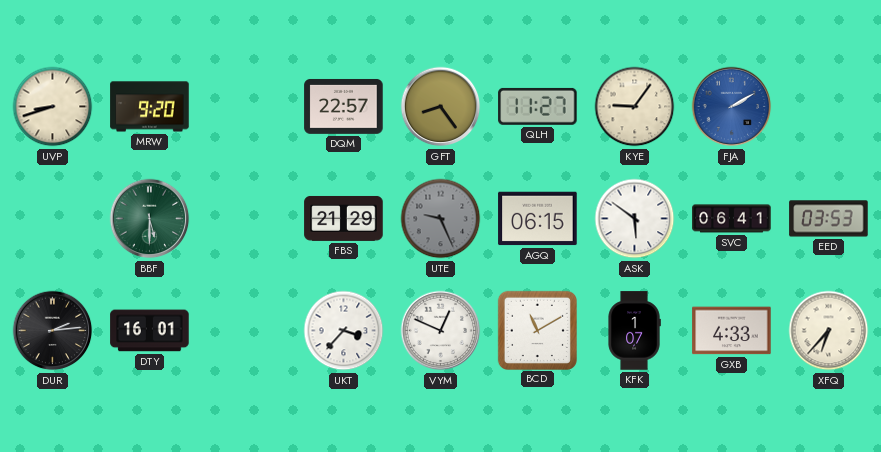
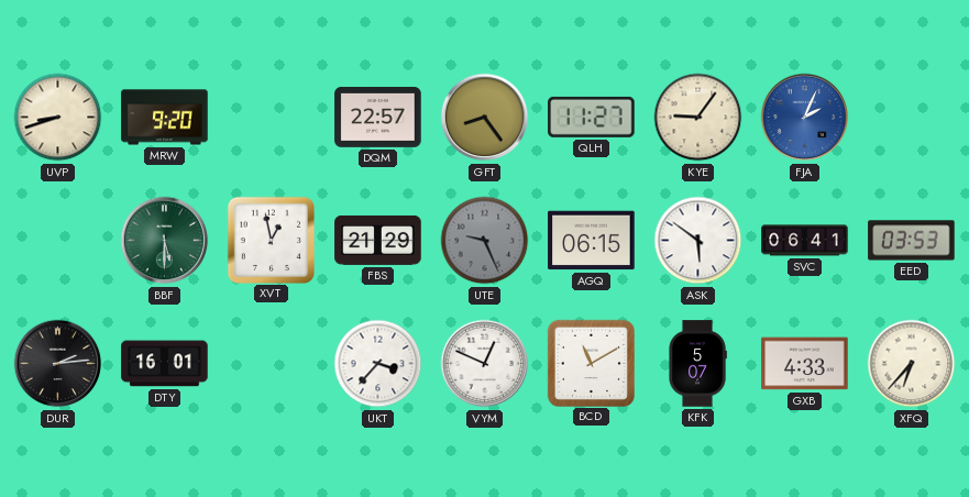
FJA: 2:10 -> 2:04
XVT: none -> 12:58
KFK: 1:07 -> 5:07
